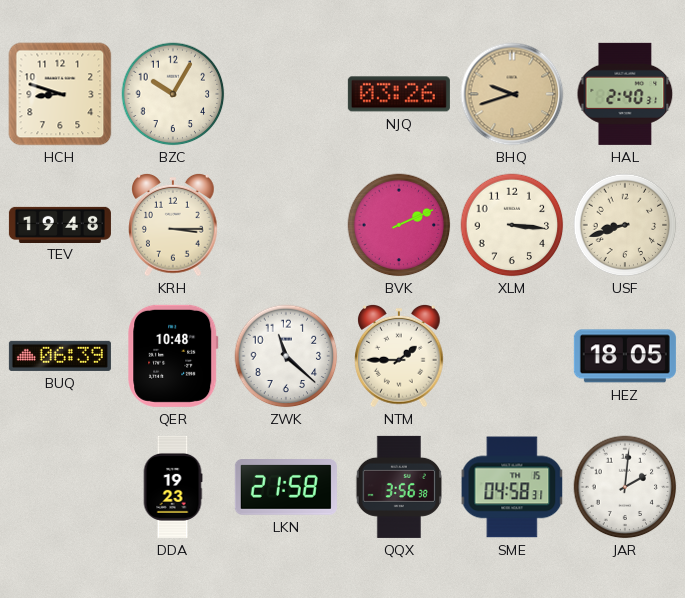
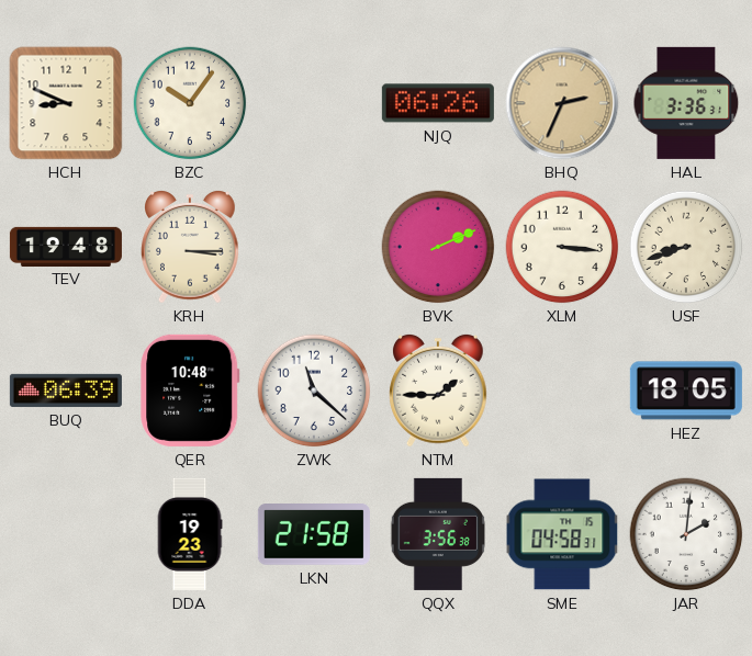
HCH: 8:48 -> 8:49
BZC: 10:05 -> 10:06
NJQ: 03:26 -> 06:26
BHQ: 9:42 -> 2:34
HAL: 2:40 -> 3:36
